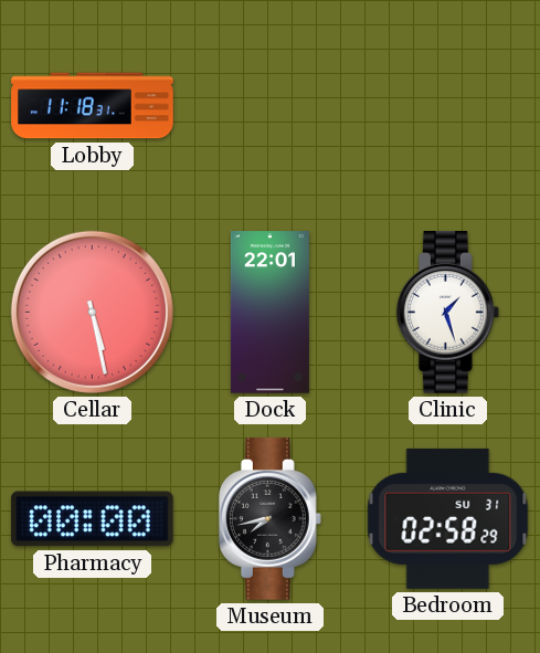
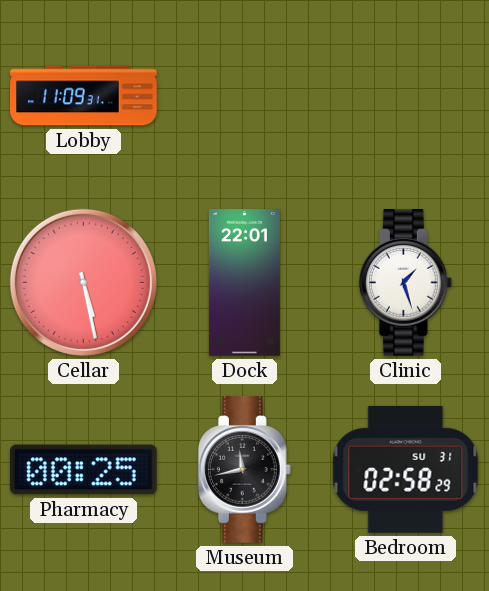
Lobby: 11:18 -> 11:09
Pharmacy: 00:00 -> 00:25
Museum: 7:43 -> 11:43
